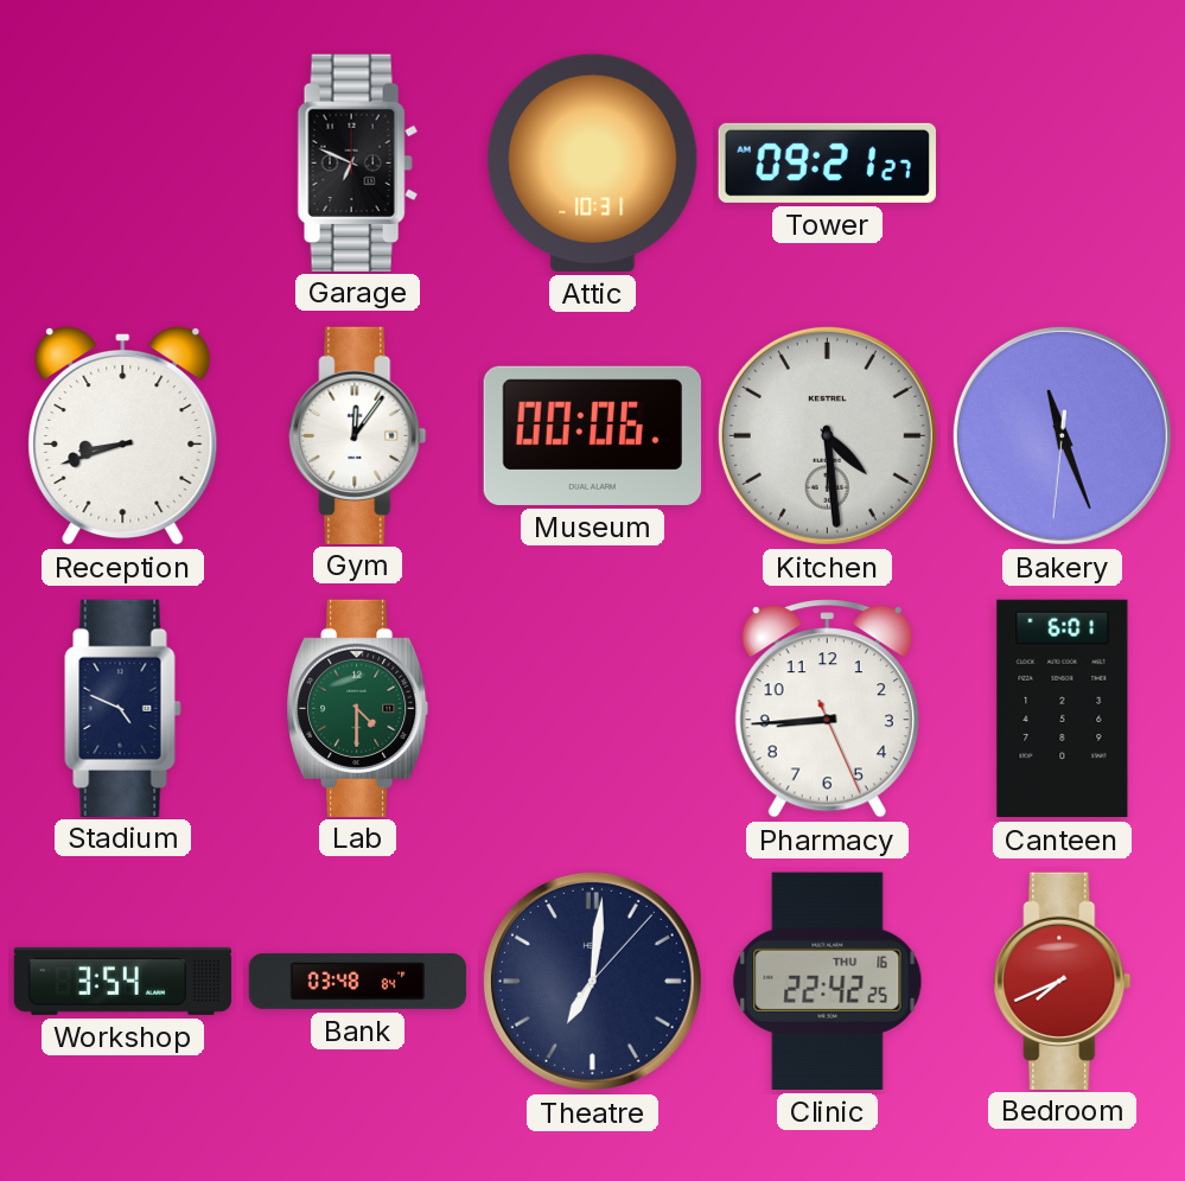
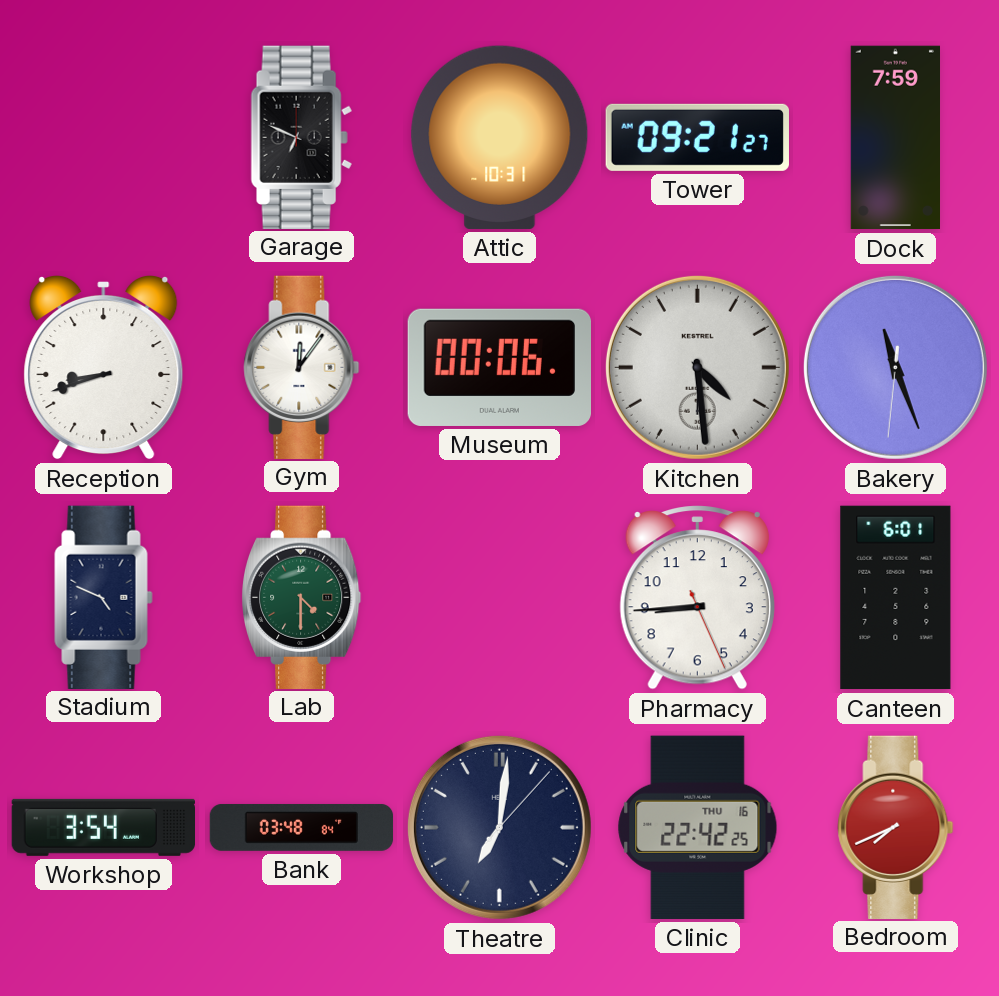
Dock: none -> 7:59
